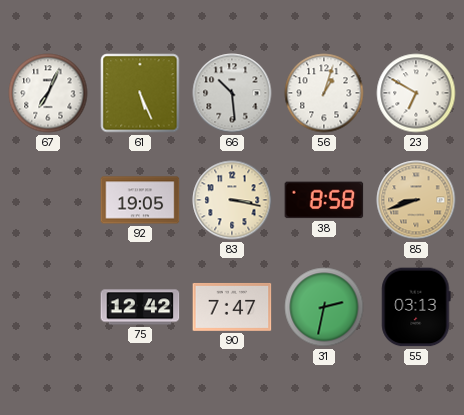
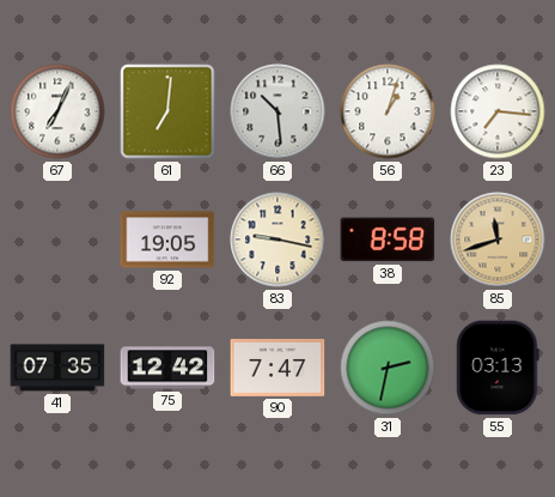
61: 5:26 -> 7:01
23: 6:50 -> 7:16
83: 3:17 -> 9:17
85: 8:42 -> 11:42
41: none -> 07:35
